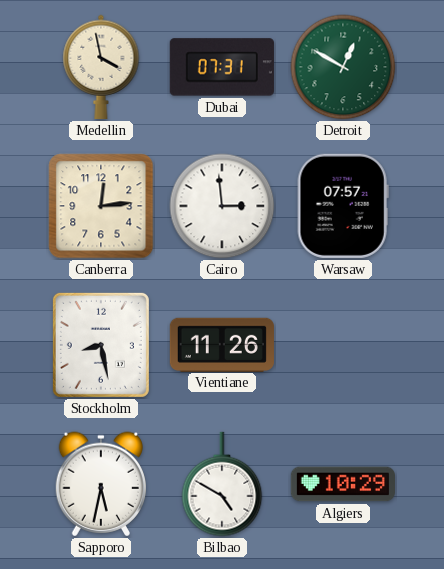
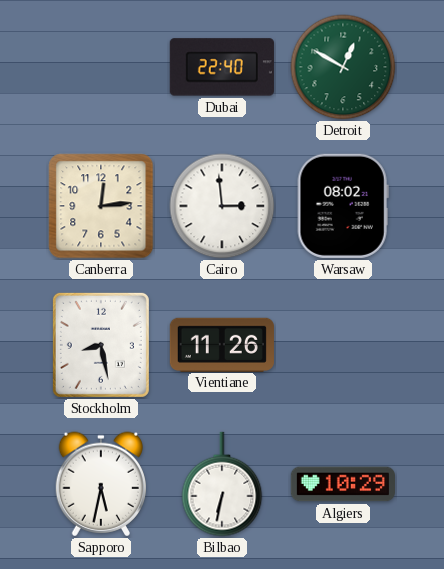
Medellin: 3:58 -> none
Dubai: 07:31 -> 22:40
Warsaw: 07:57 -> 08:02
Bilbao: 4:50 -> 6:32
